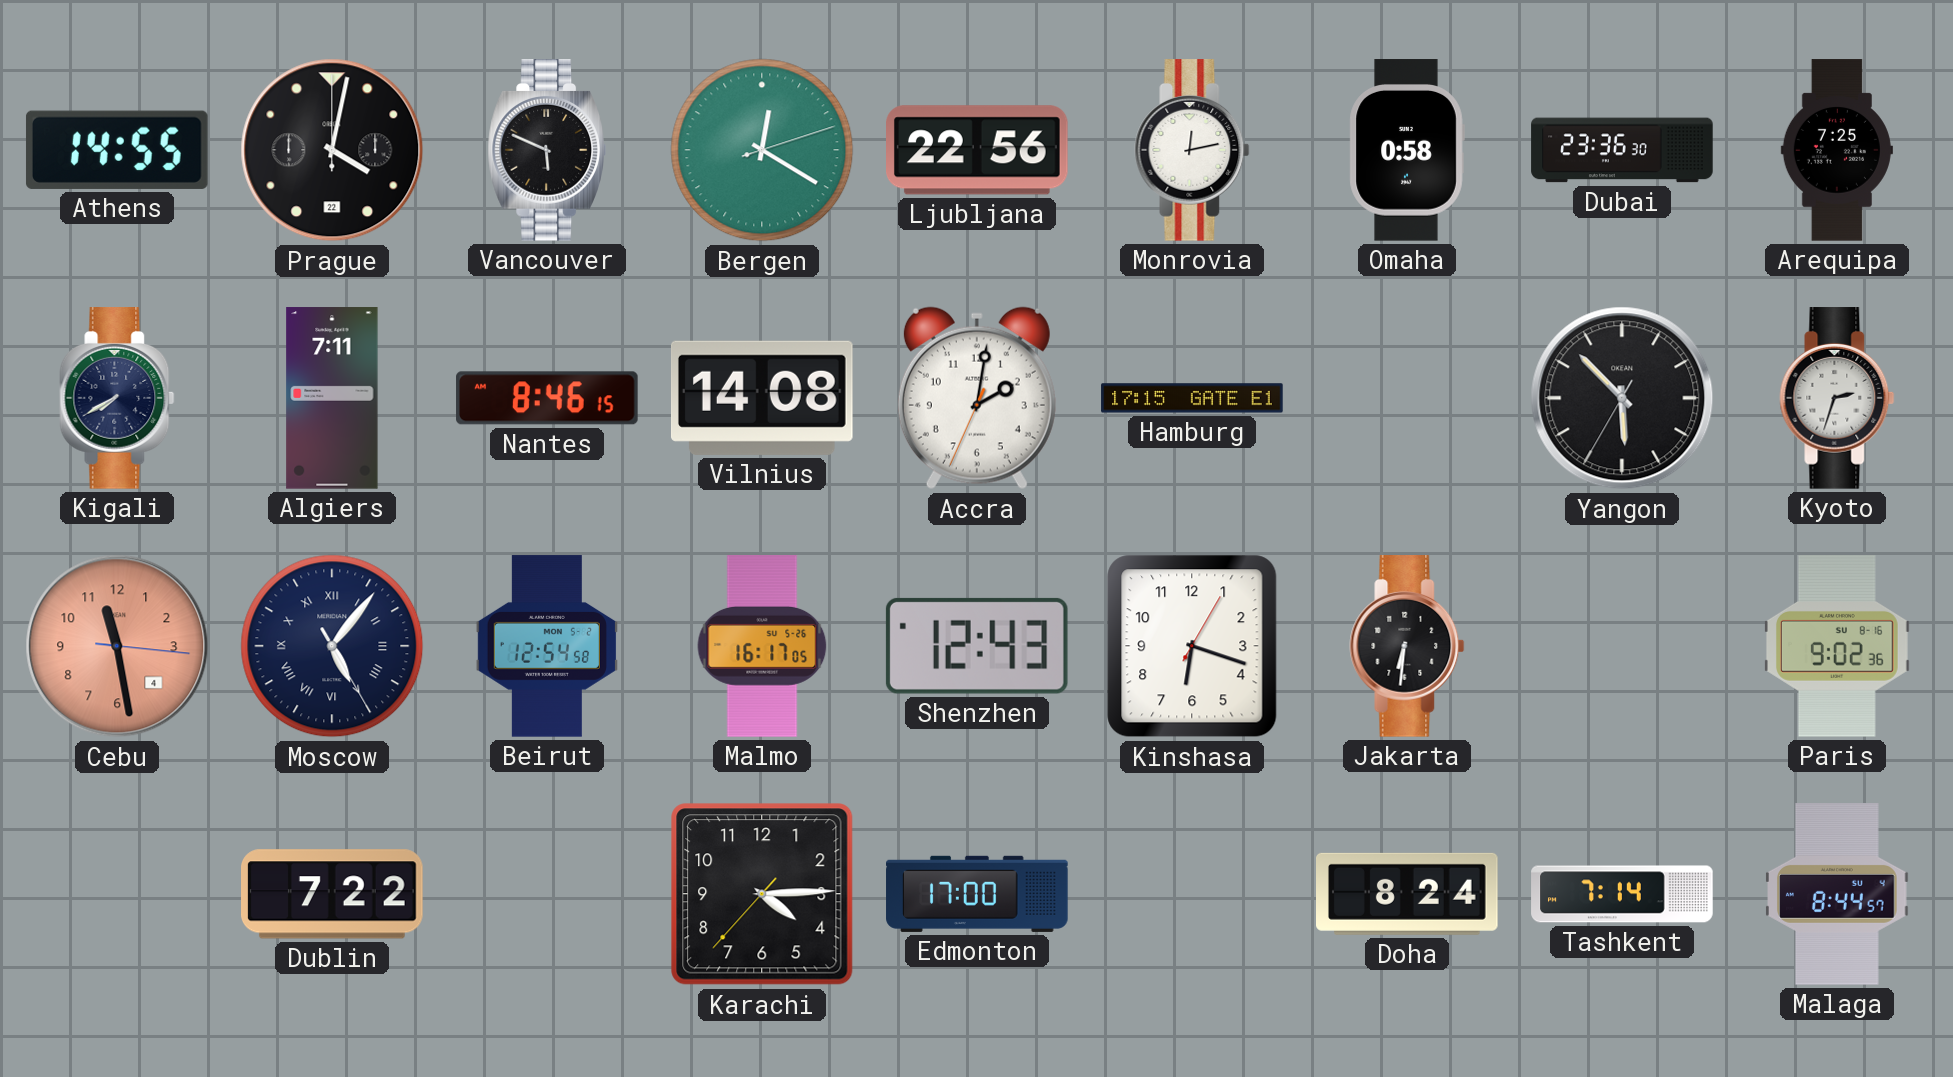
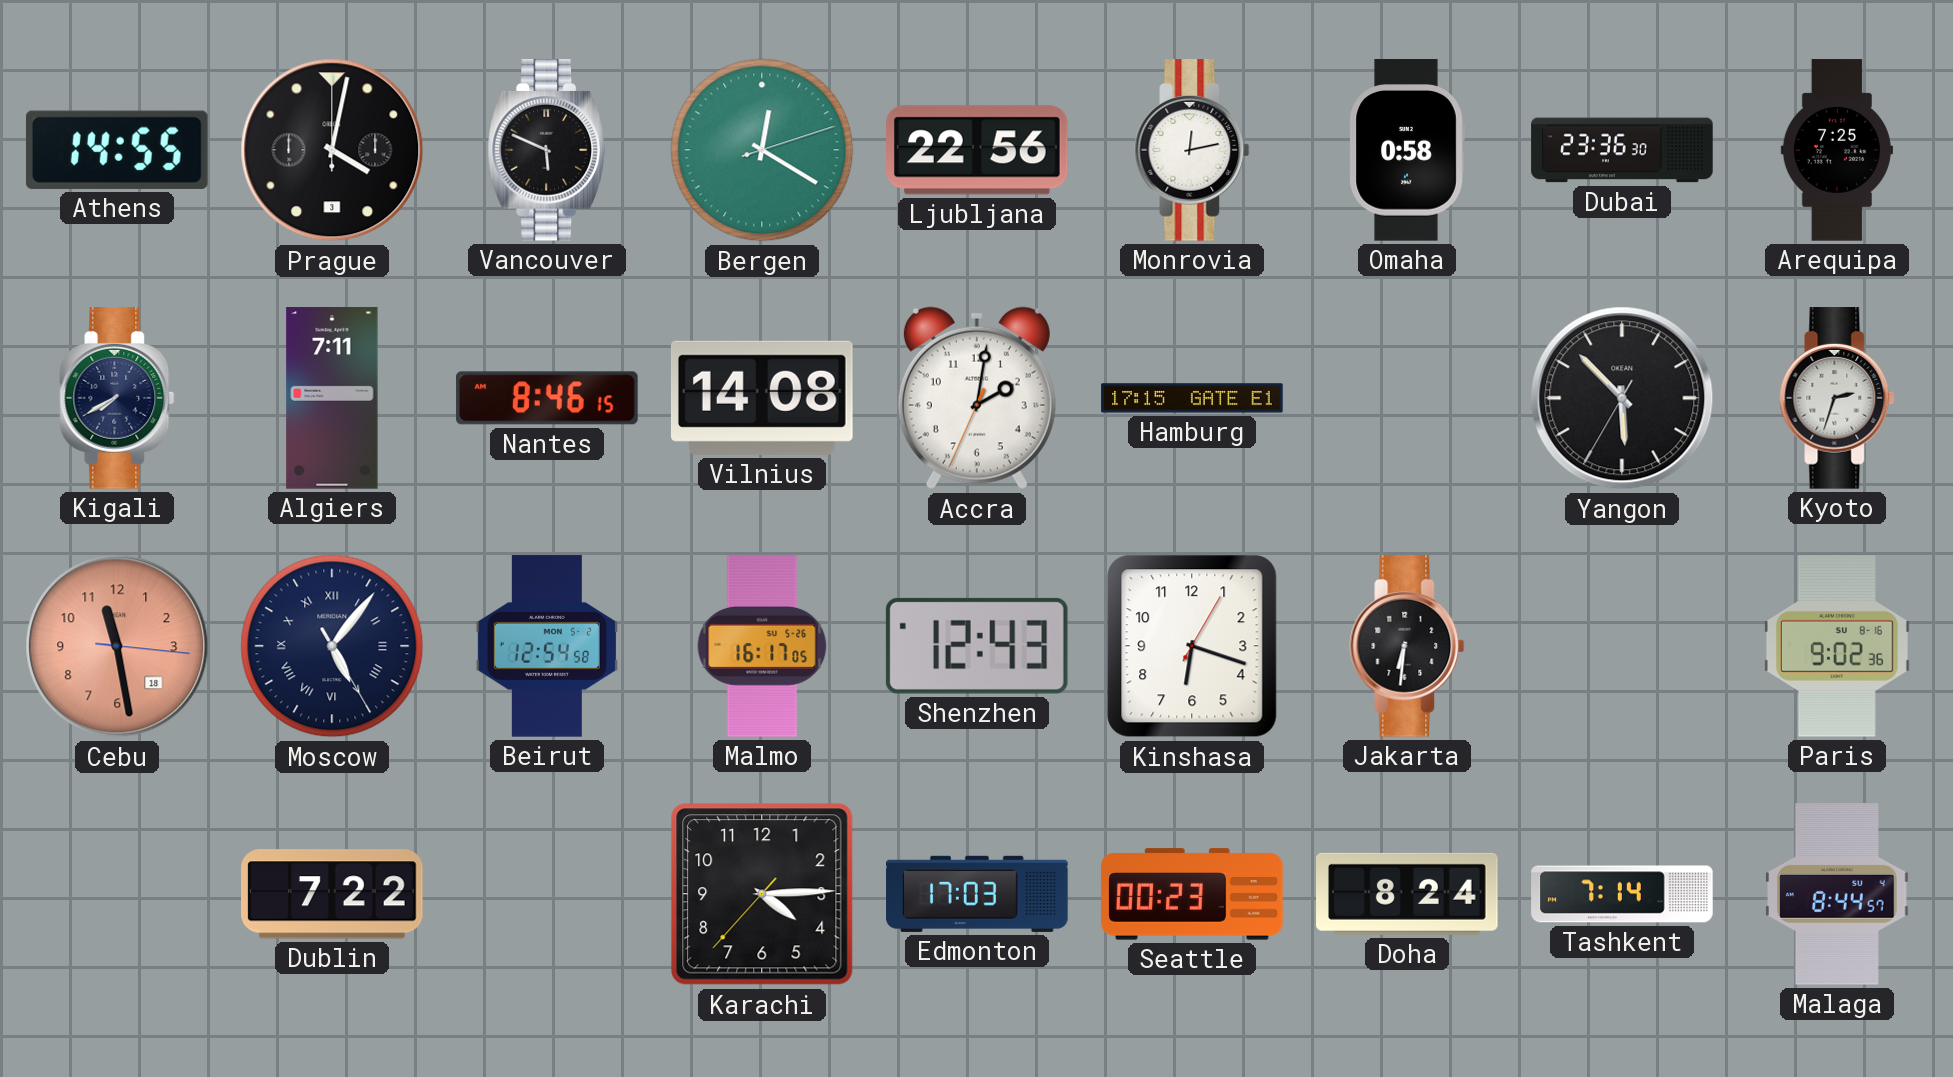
Prague date: 22 -> 3
Cebu date: 4 -> 18
Edmonton: 17:00 -> 17:03
Seattle: none -> 00:23
